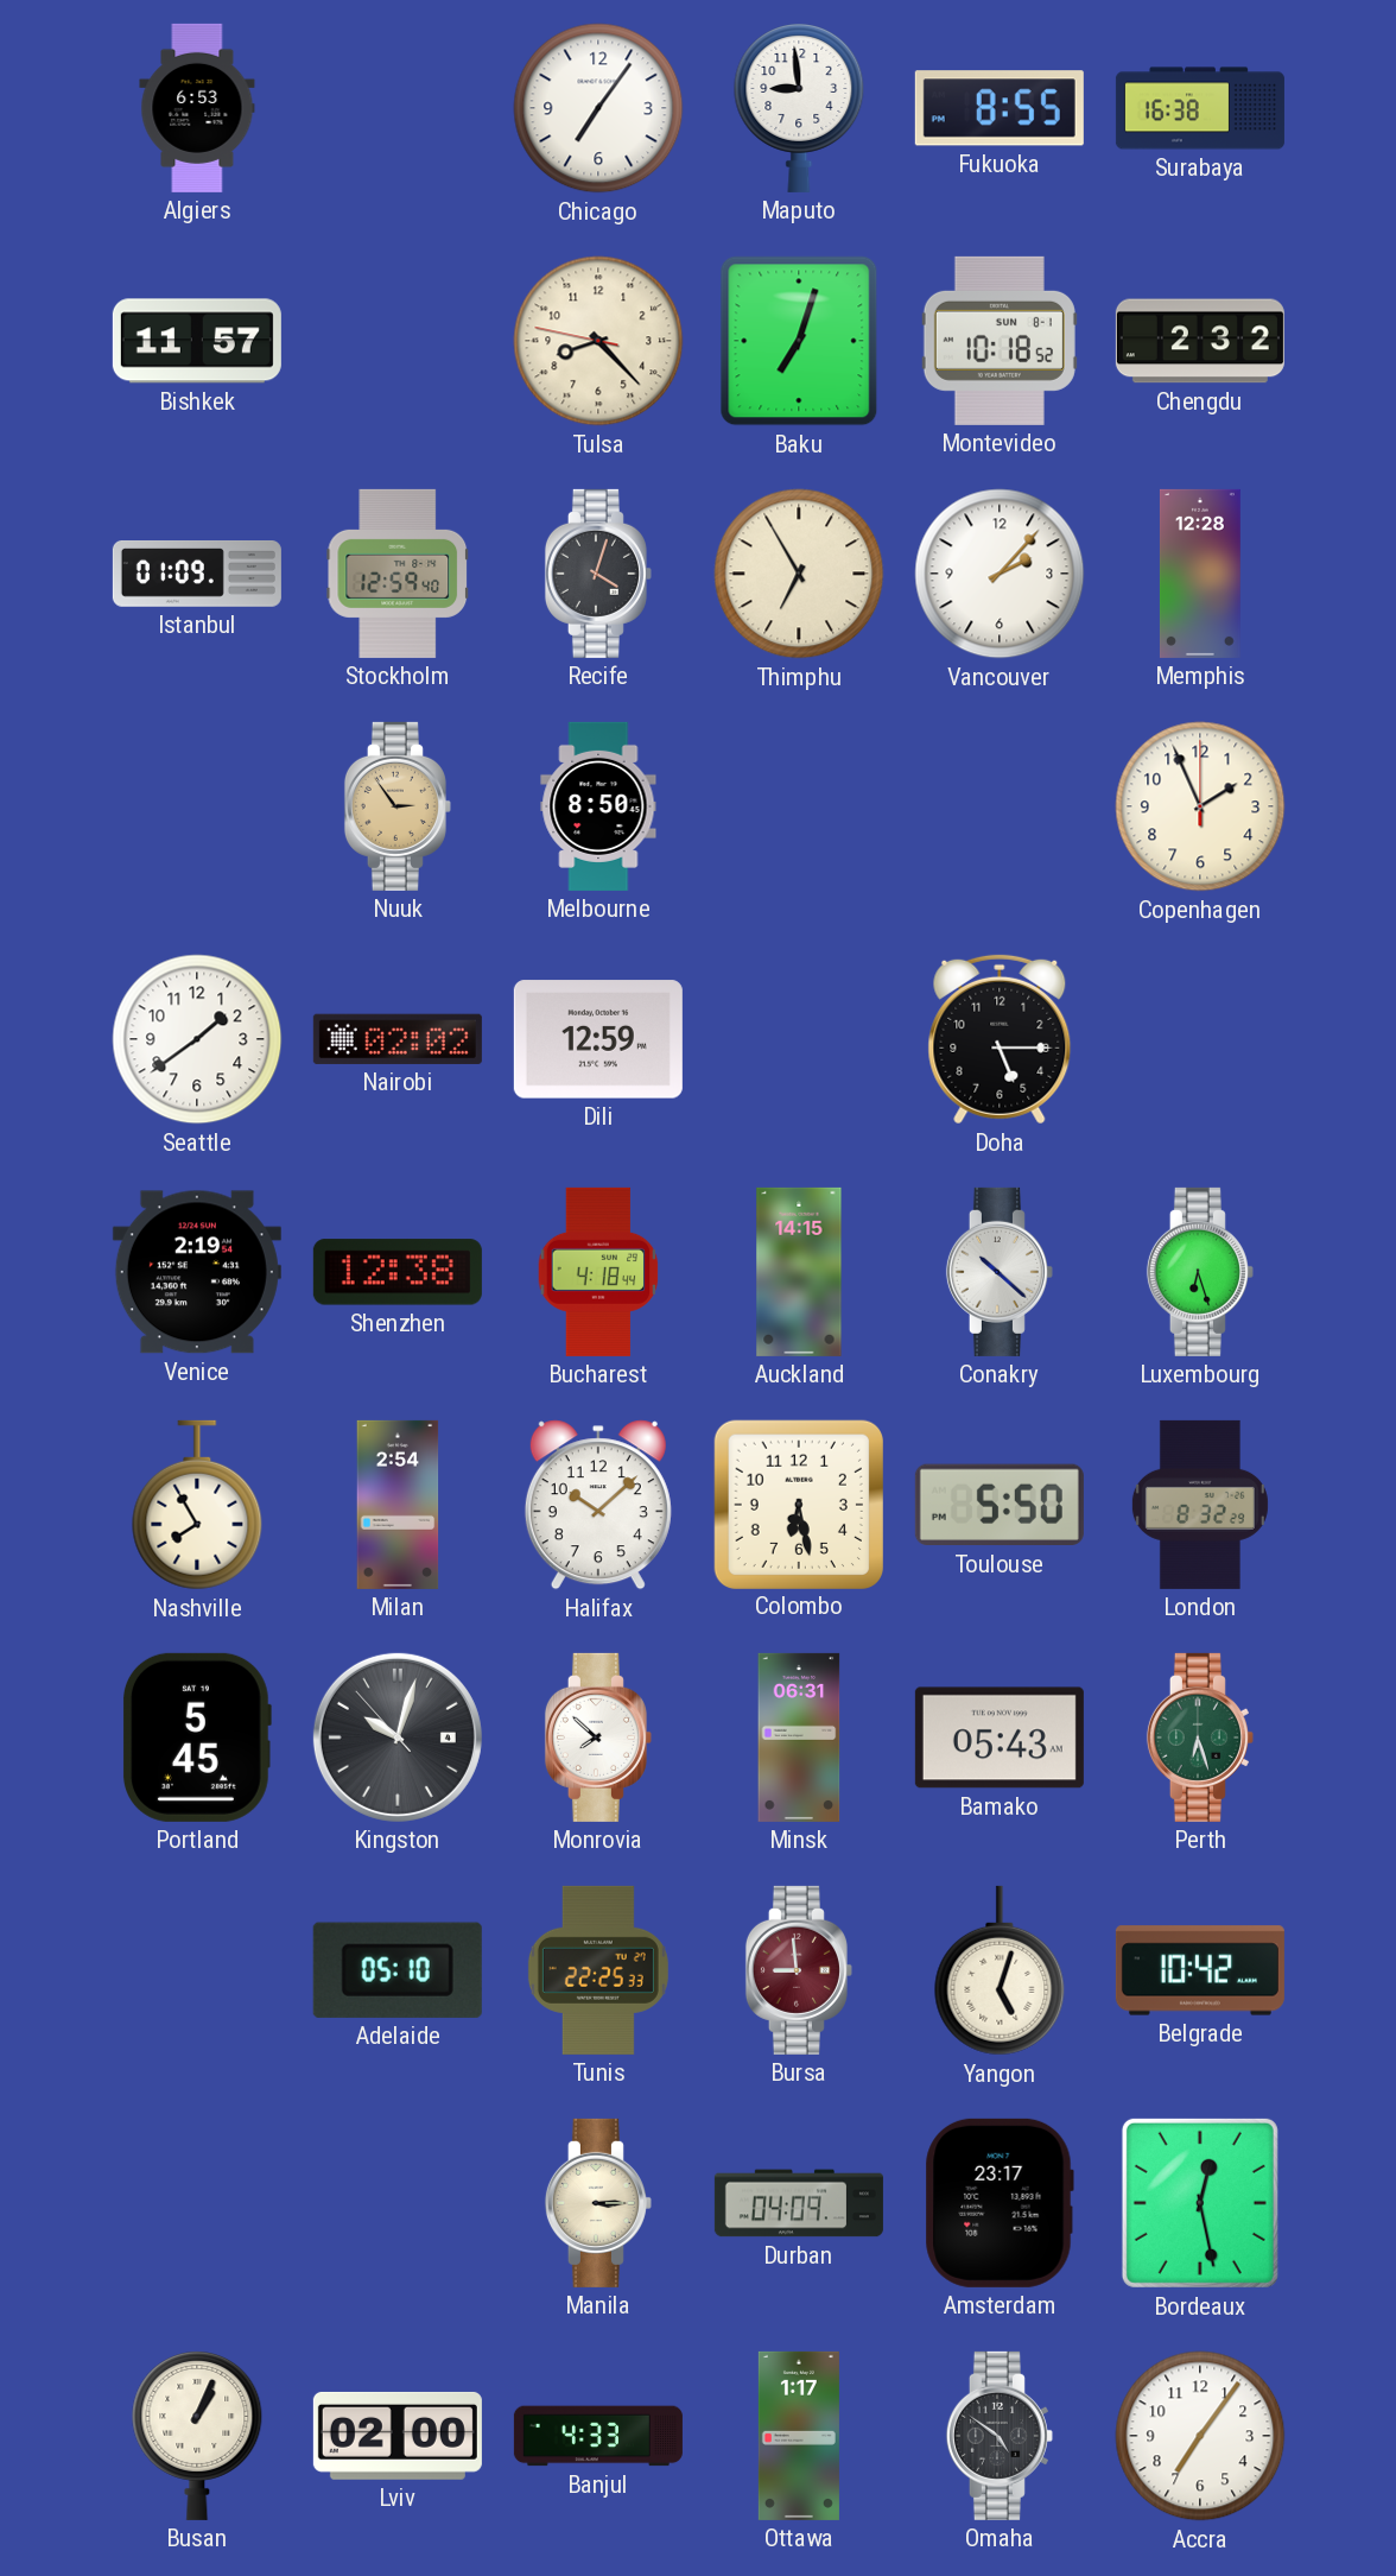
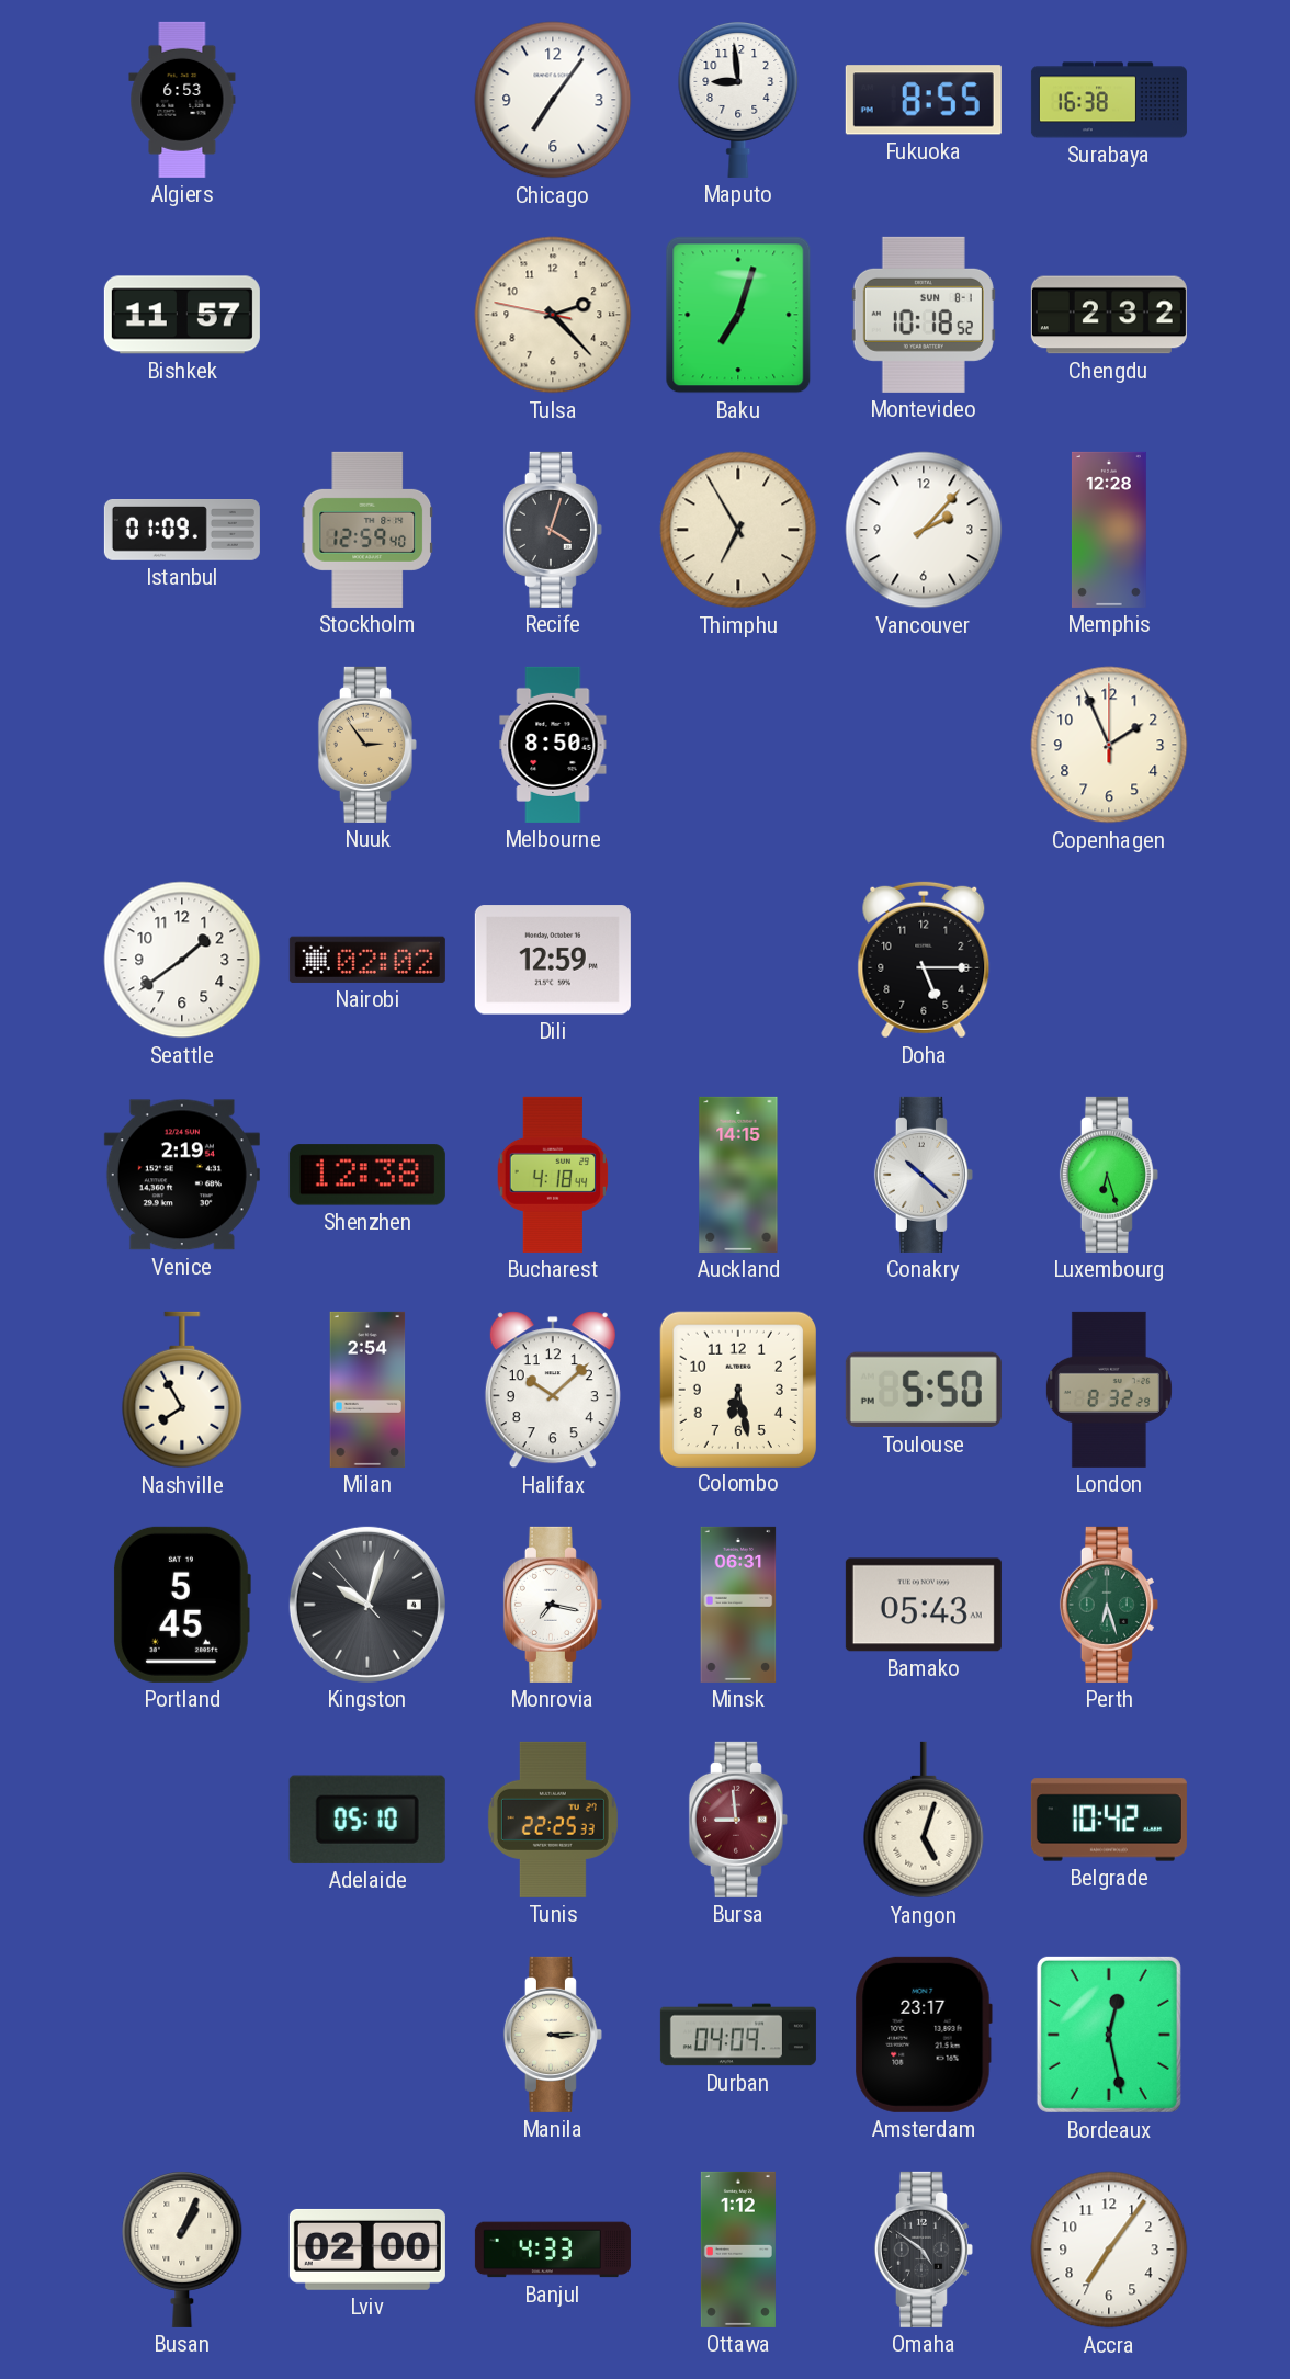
Tulsa: 8:22 -> 2:22
Monrovia: 7:52 -> 7:17
Ottawa: 1:17 -> 1:12
